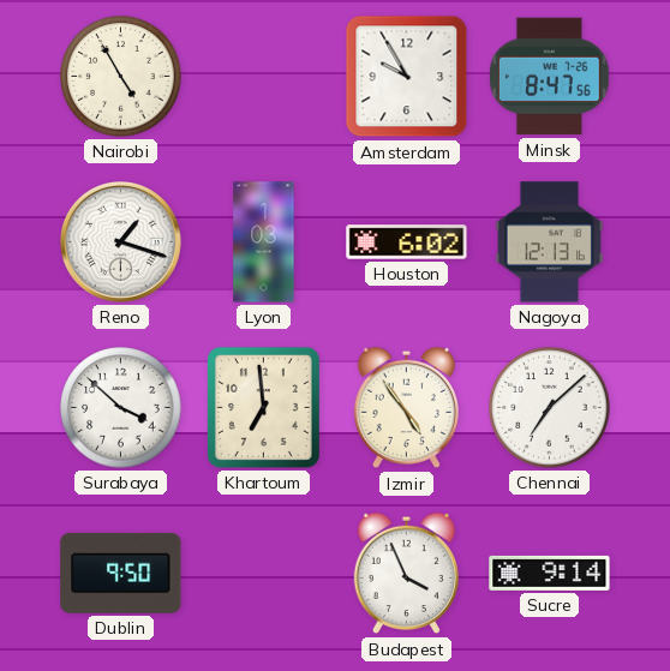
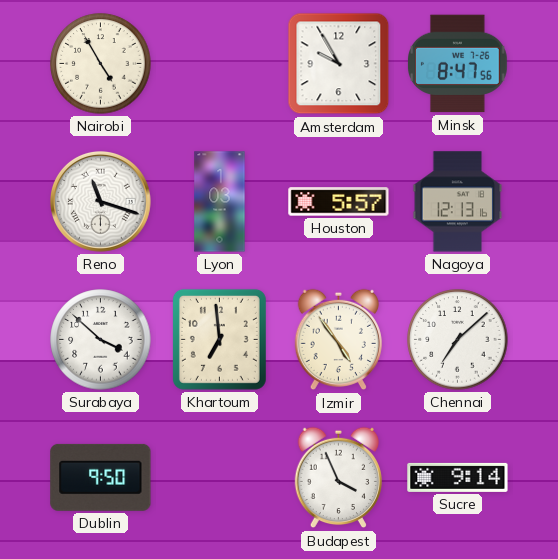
Reno: 1:18 -> 11:18
Houston: 6:02 -> 5:57
